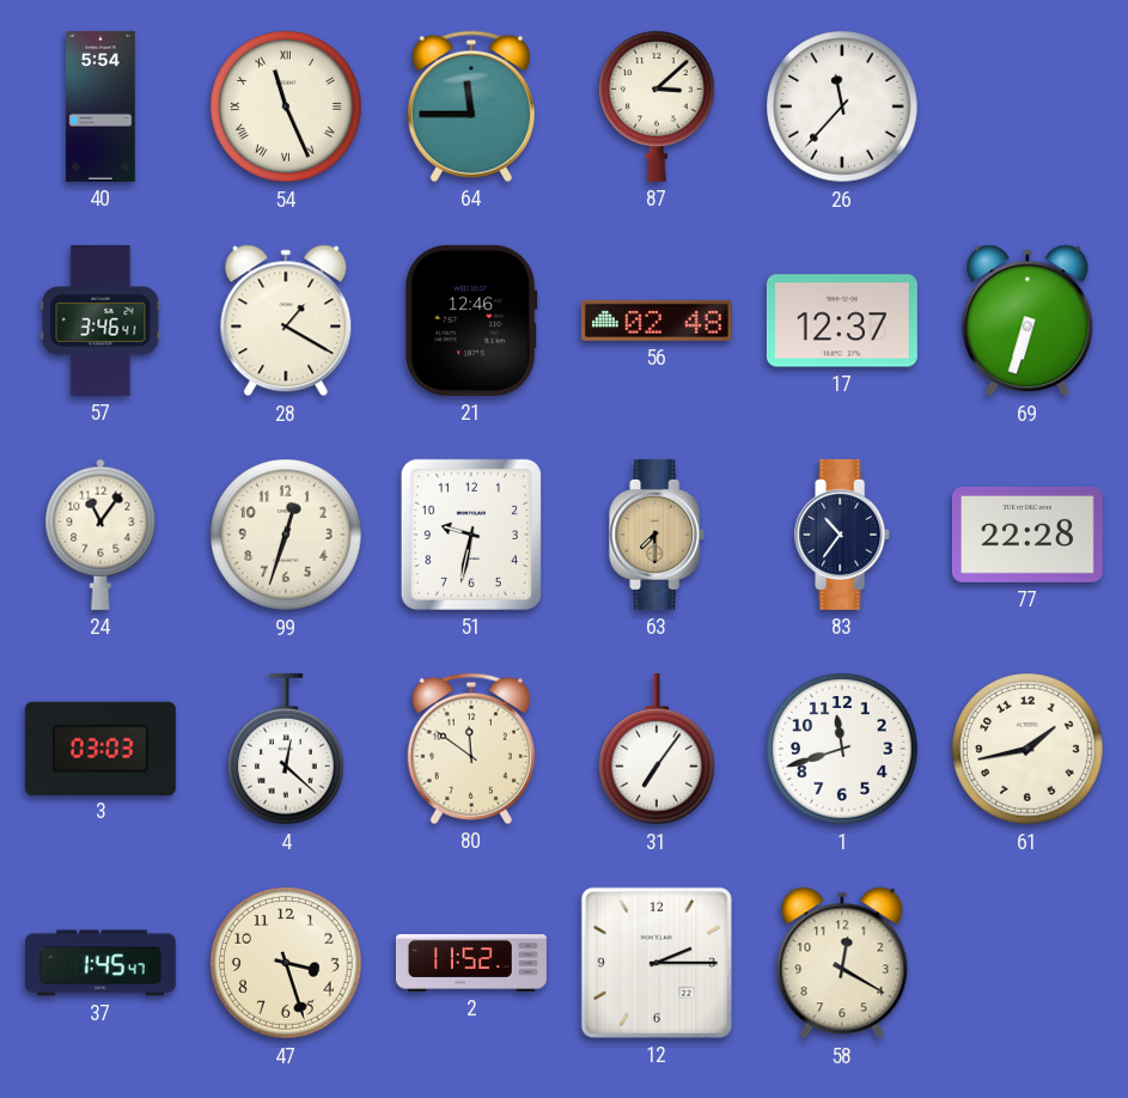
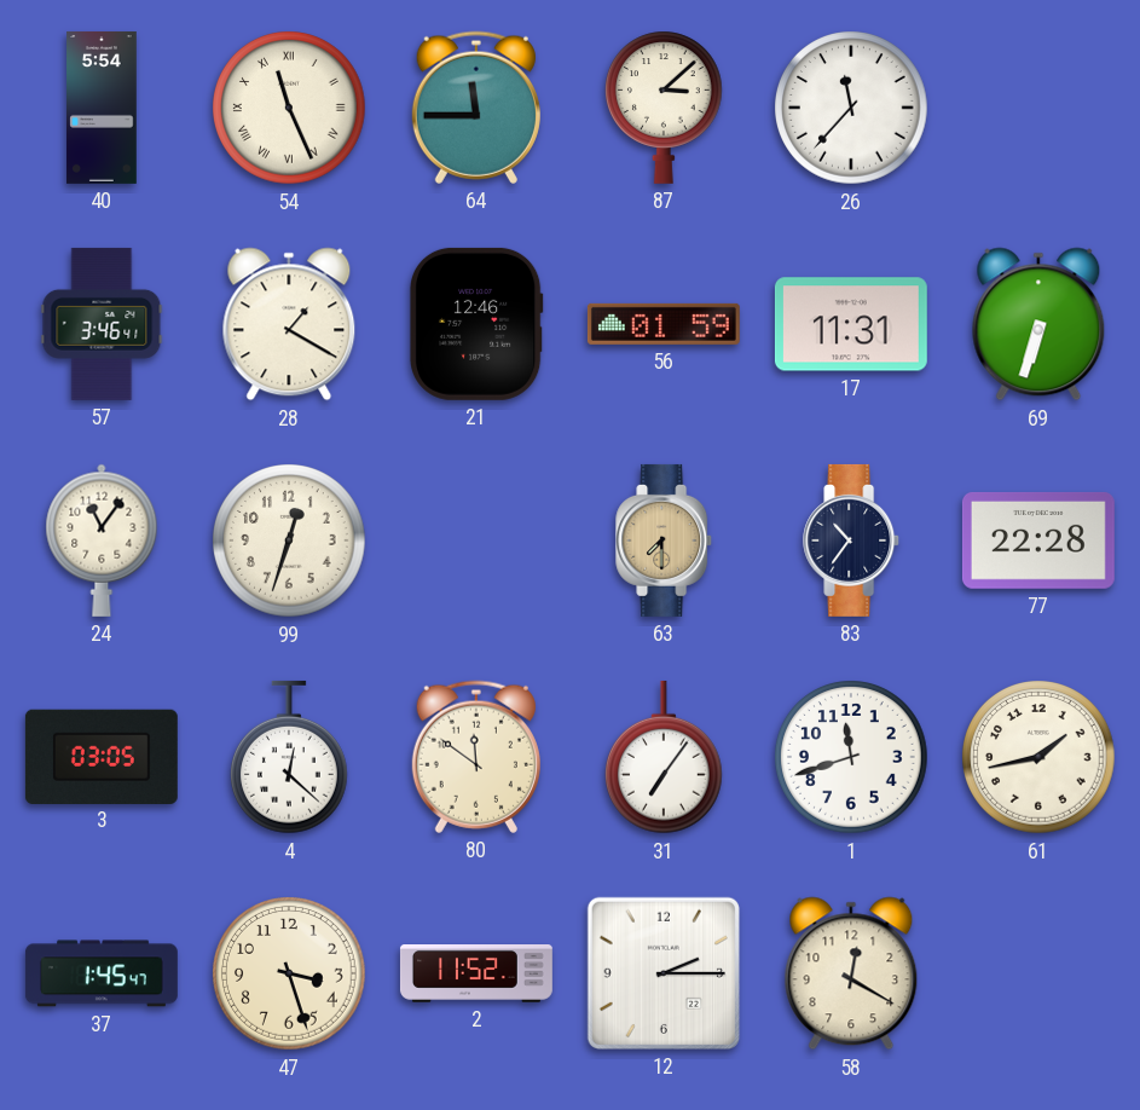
56: 02:48 -> 01:59
17: 12:37 -> 11:31
51: 9:32 -> none
3: 03:03 -> 03:05
